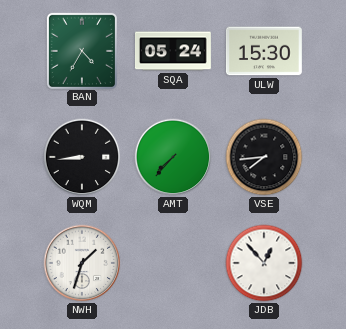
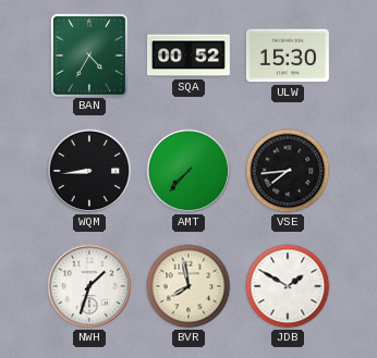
SQA: 05:24 -> 00:52
BVR: none -> 7:58
JDB: 12:53 -> 1:50
